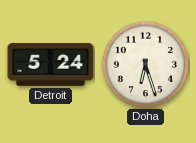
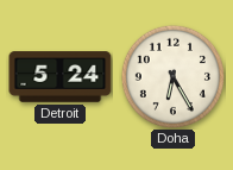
Doha: 6:27 -> 6:25
